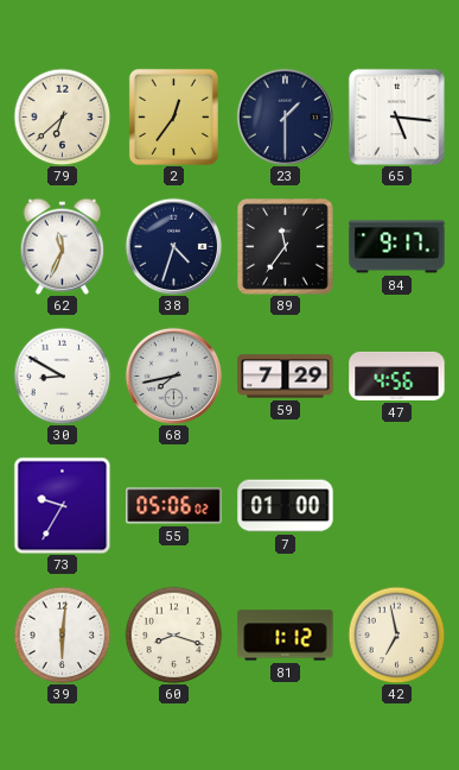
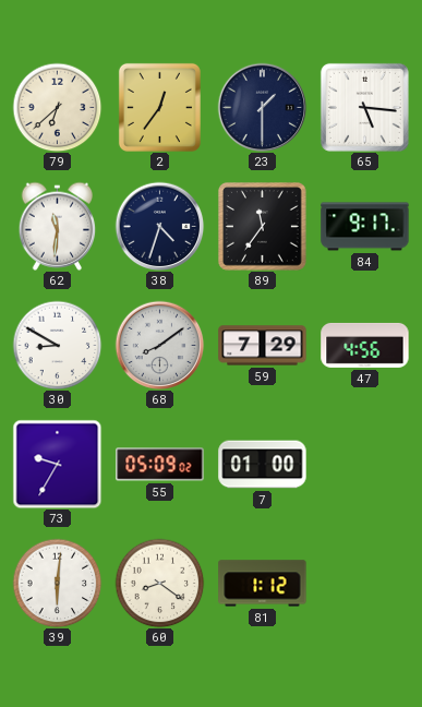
62: 11:34 -> 11:31
68: 7:43 -> 8:09
55: 05:06 -> 05:09
60: 8:18 -> 8:21
42: 6:58 -> none
